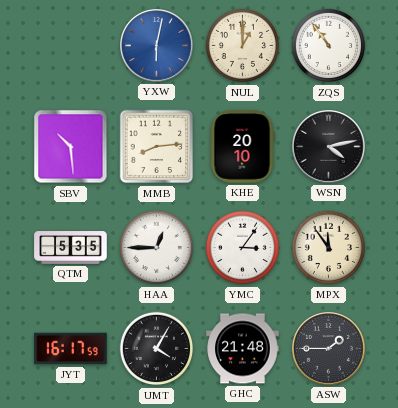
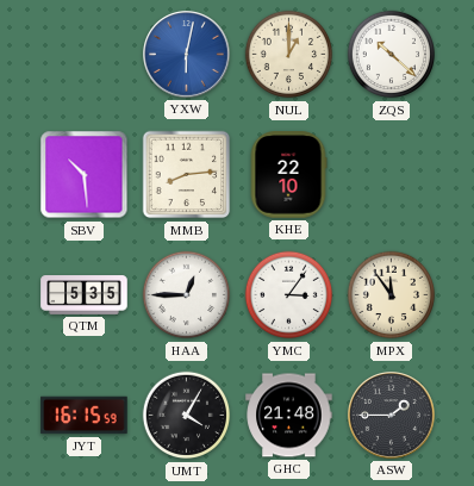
ZQS: 10:54 -> 10:22
KHE: 20:10 -> 22:10
WSN: 4:13 -> none
JYT: 16:17 -> 16:15
